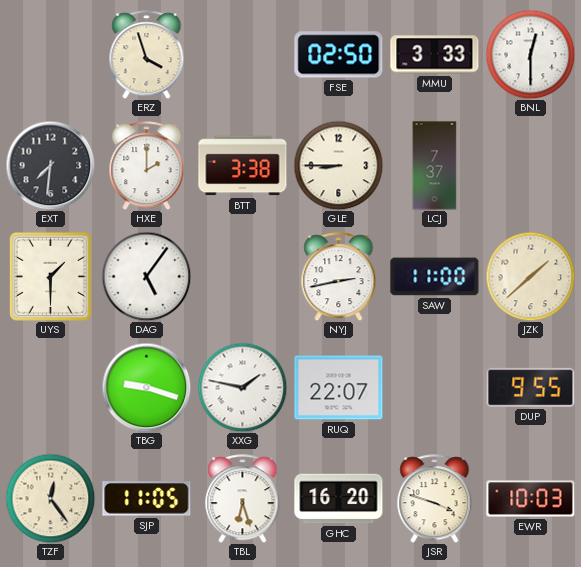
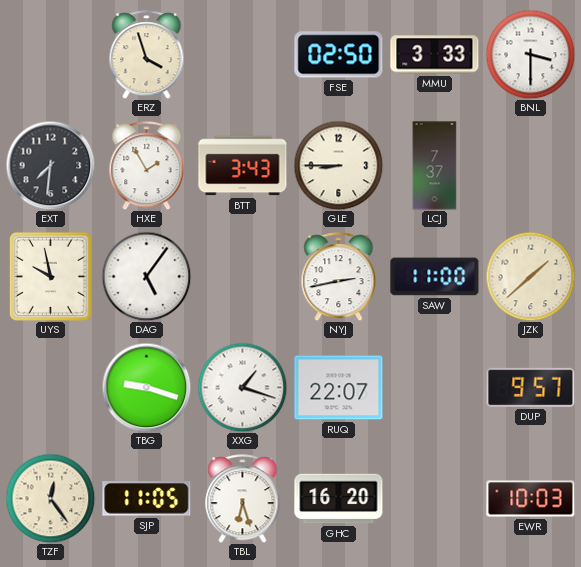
BNL: 12:30 -> 3:30
HXE: 2:00 -> 1:55
BTT: 3:38 -> 3:43
UYS: 1:30 -> 9:58
XXG: 1:47 -> 1:18
DUP: 9:55 -> 9:57
JSR: 3:48 -> none
